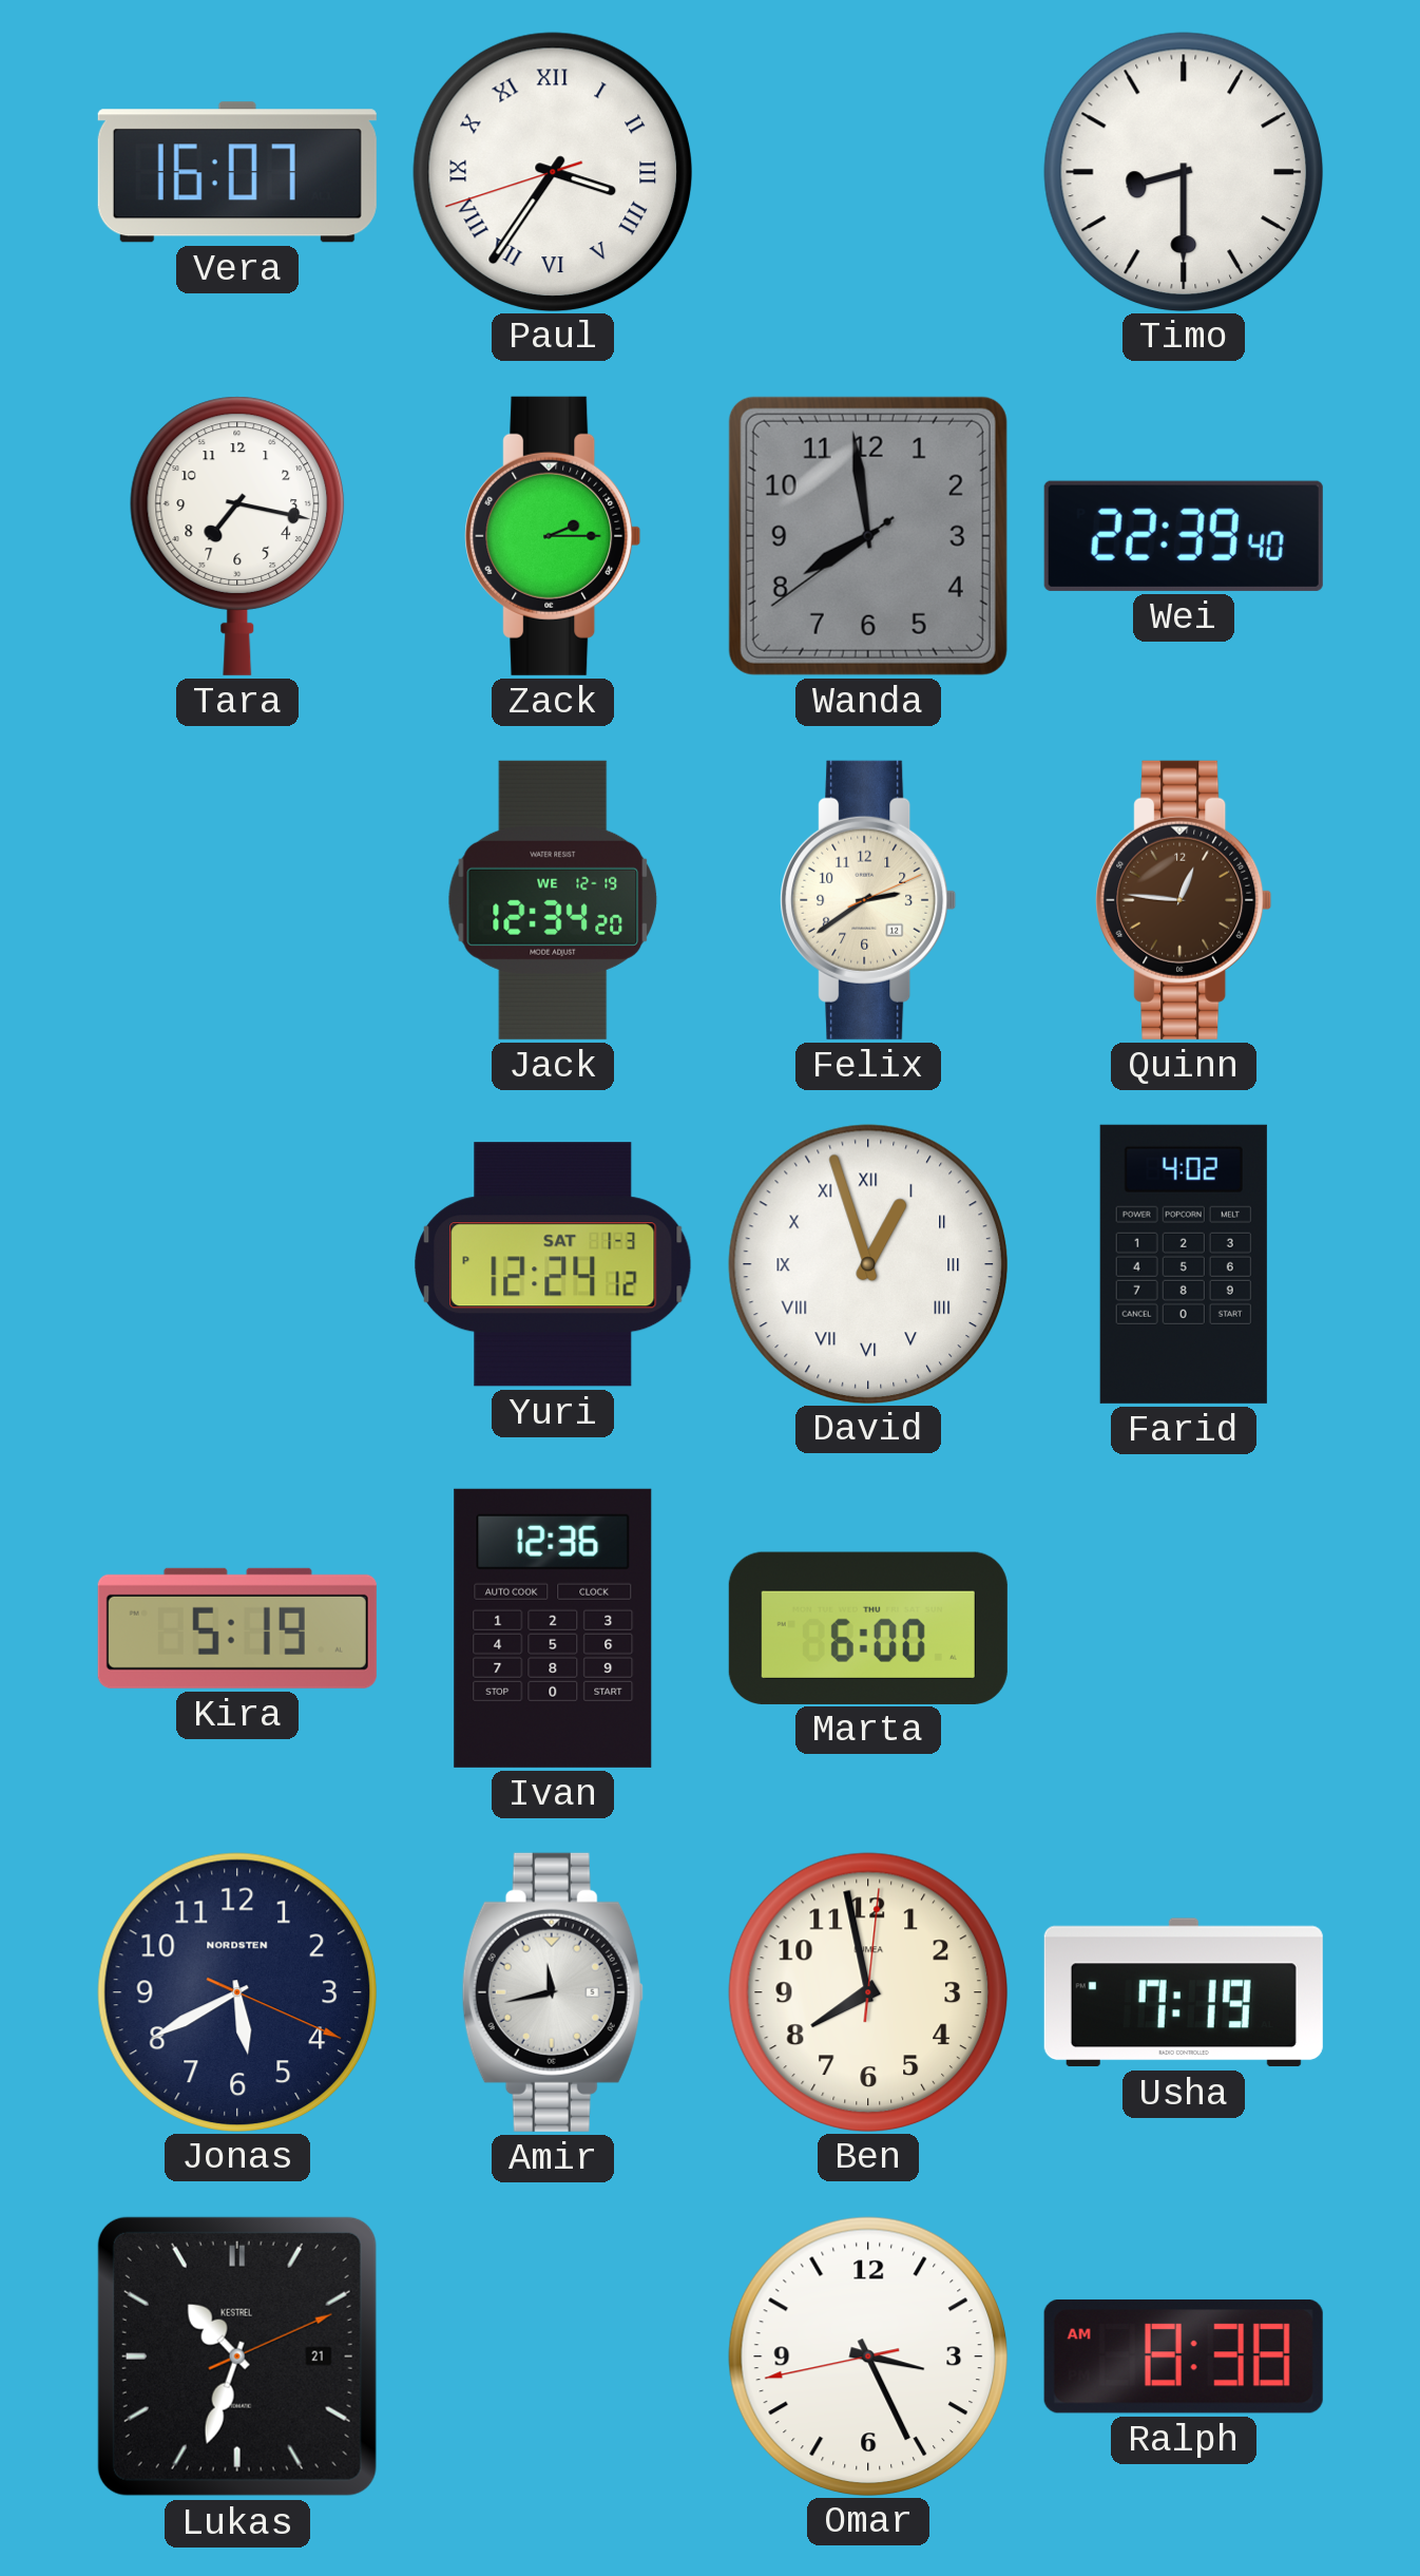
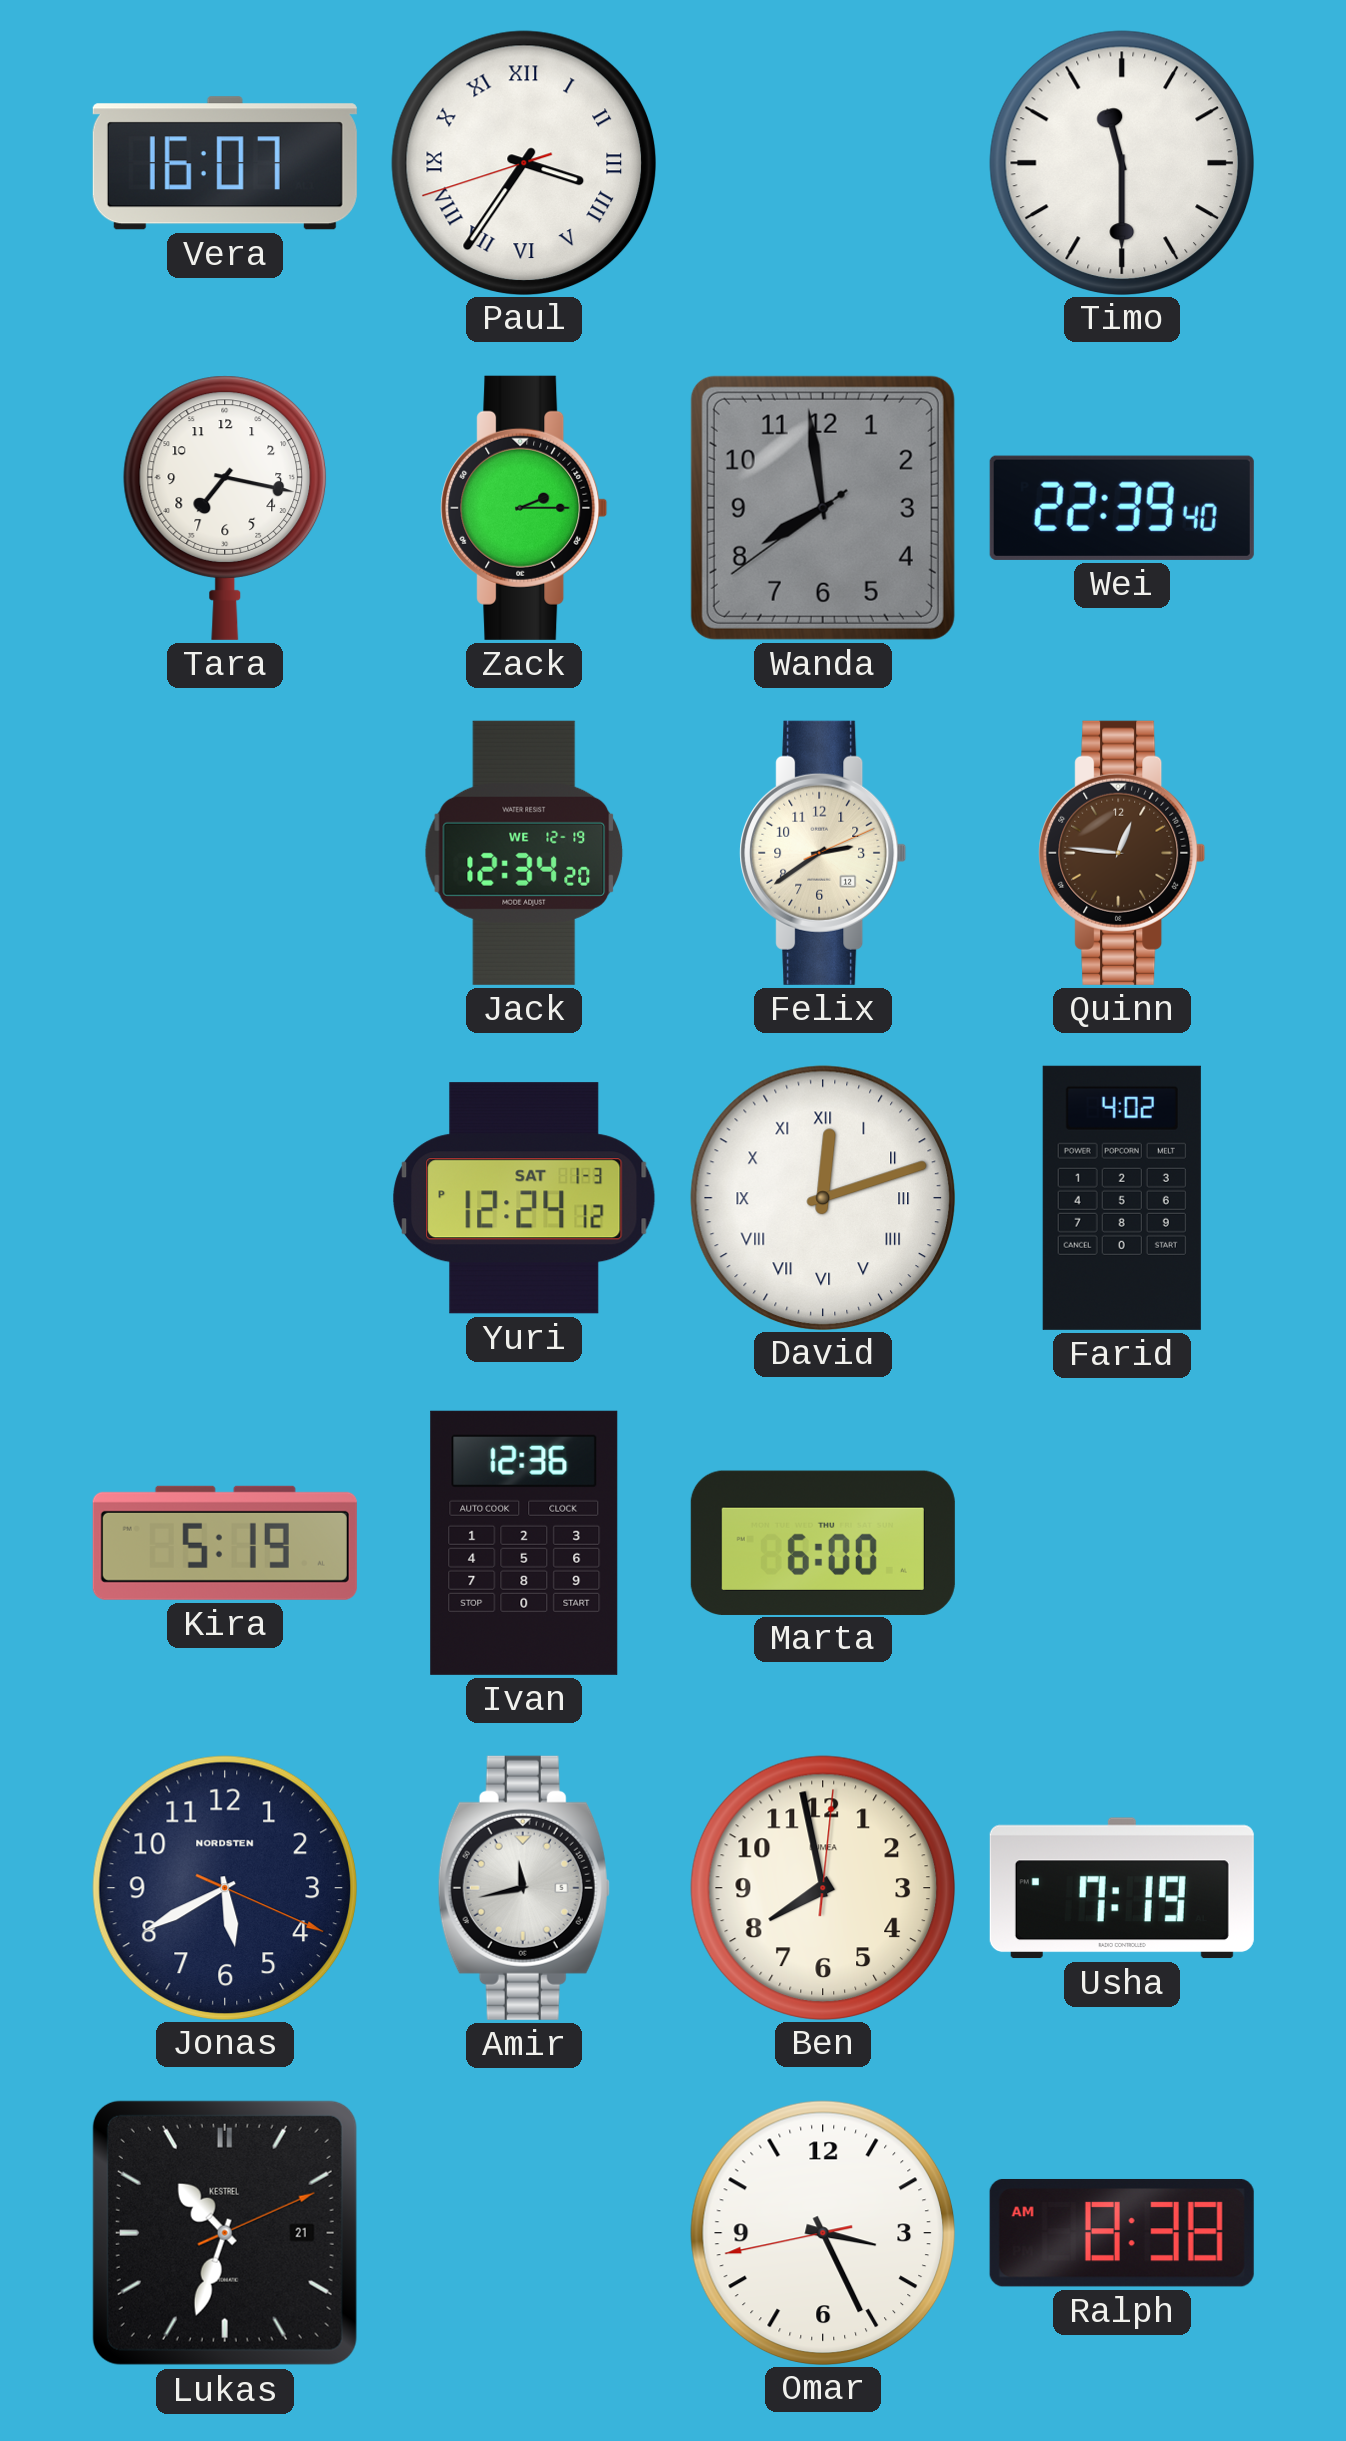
Timo: 8:30 -> 11:30
David: 12:57 -> 12:12
